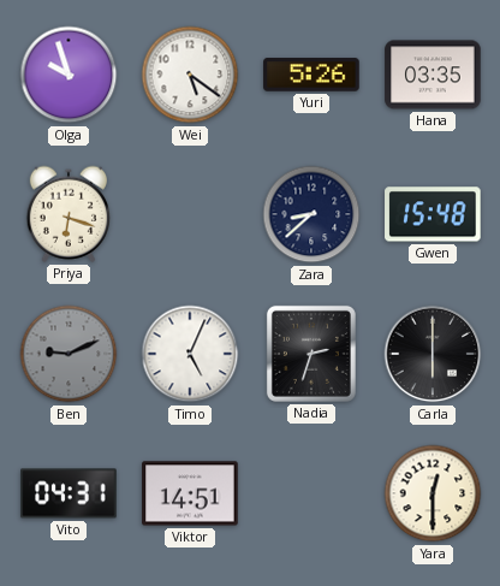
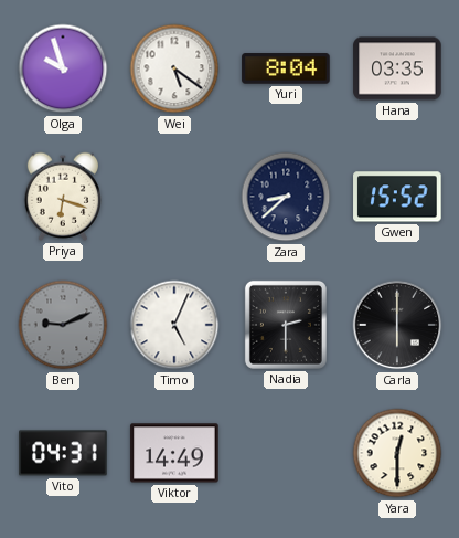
Yuri: 5:26 -> 8:04
Gwen: 15:48 -> 15:52
Nadia: 2:33 -> 2:30
Viktor: 14:51 -> 14:49
